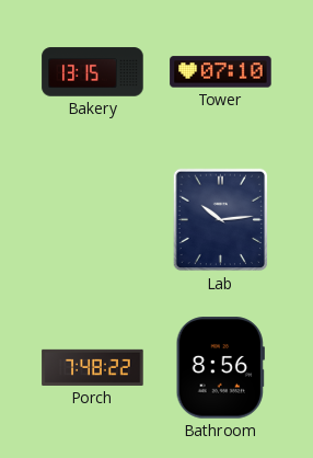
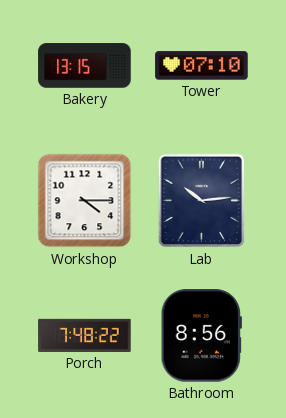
Workshop: none -> 4:15
